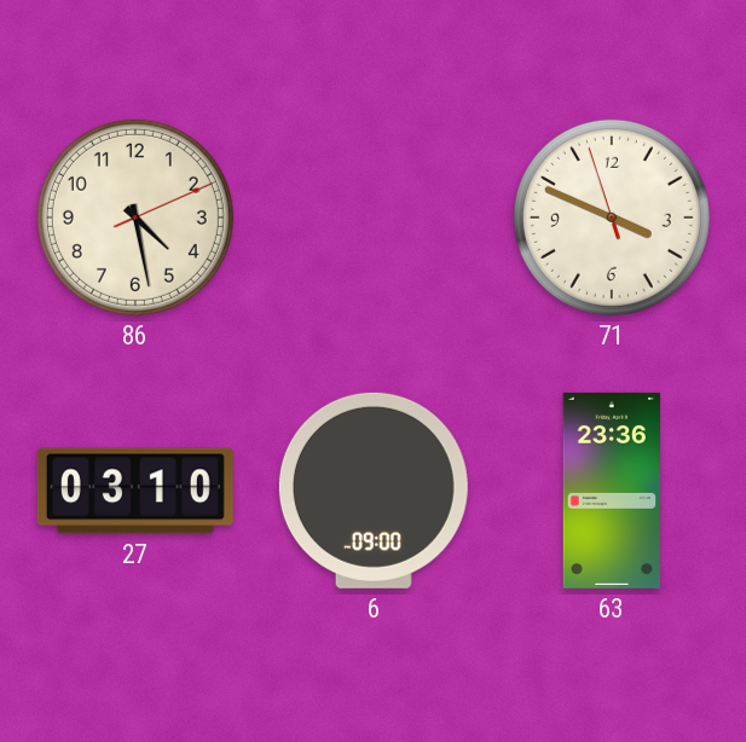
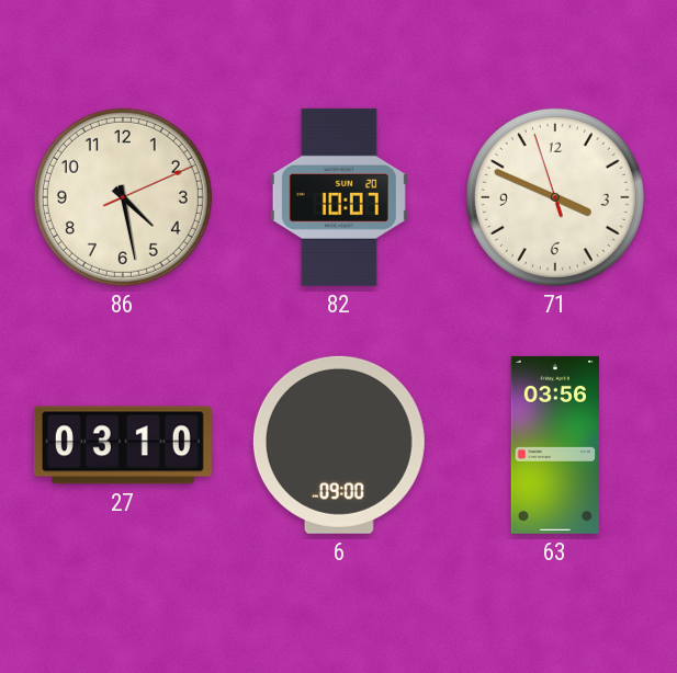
82: none -> 10:07
63: 23:36 -> 03:56
